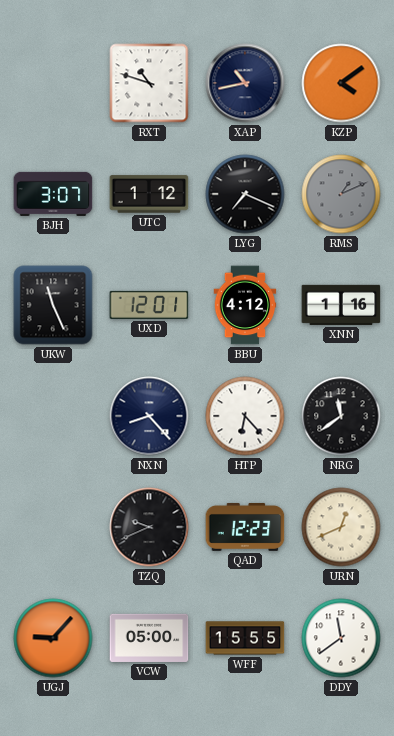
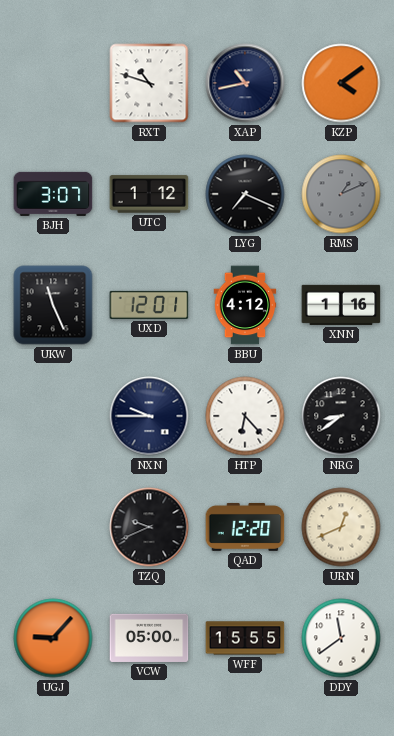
NXN: 8:23 -> 9:45
NRG: 11:39 -> 8:39
QAD: 12:23 -> 12:20
